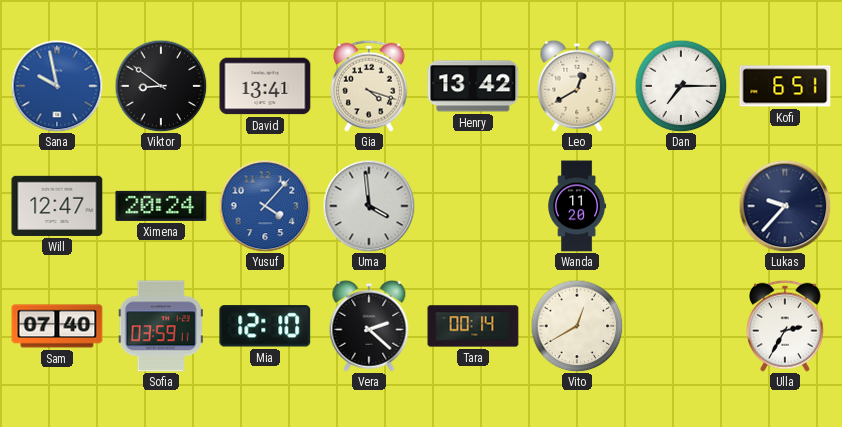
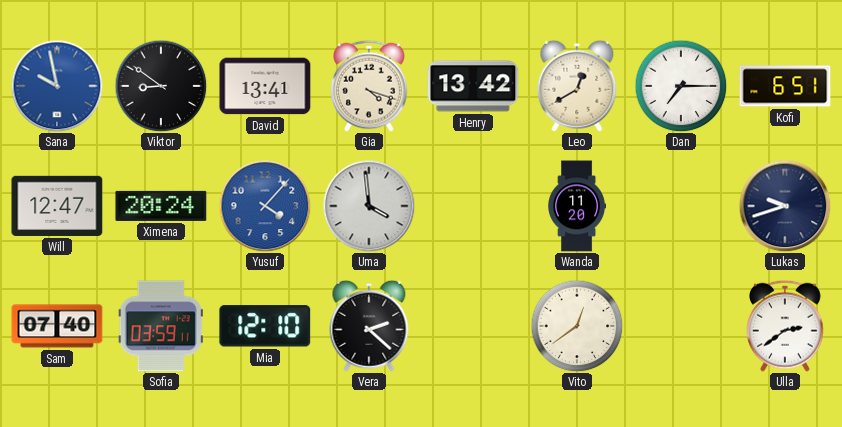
Lukas: 9:37 -> 9:42
Tara: 00:14 -> none
Vito: 12:40 -> 12:39
Ulla: 2:35 -> 2:39
